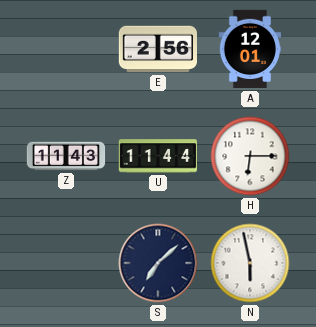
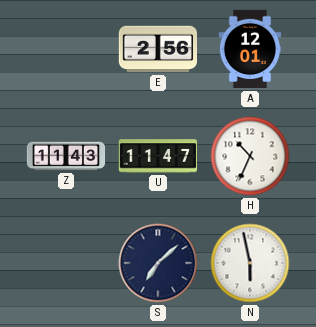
U: 11:44 -> 11:47
H: 6:15 -> 10:34
